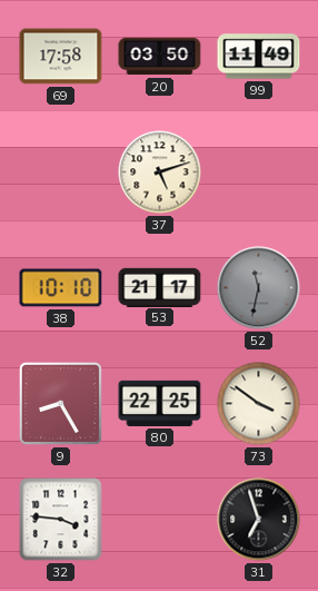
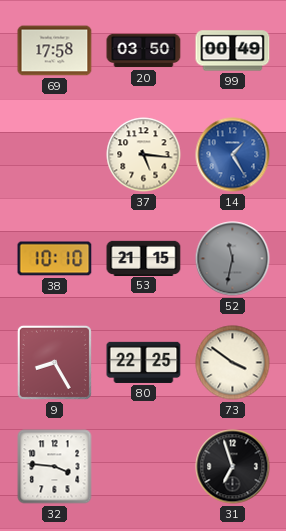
99: 11:49 -> 00:49
37: 5:12 -> 5:16
14: none -> 1:25
53: 21:17 -> 21:15
